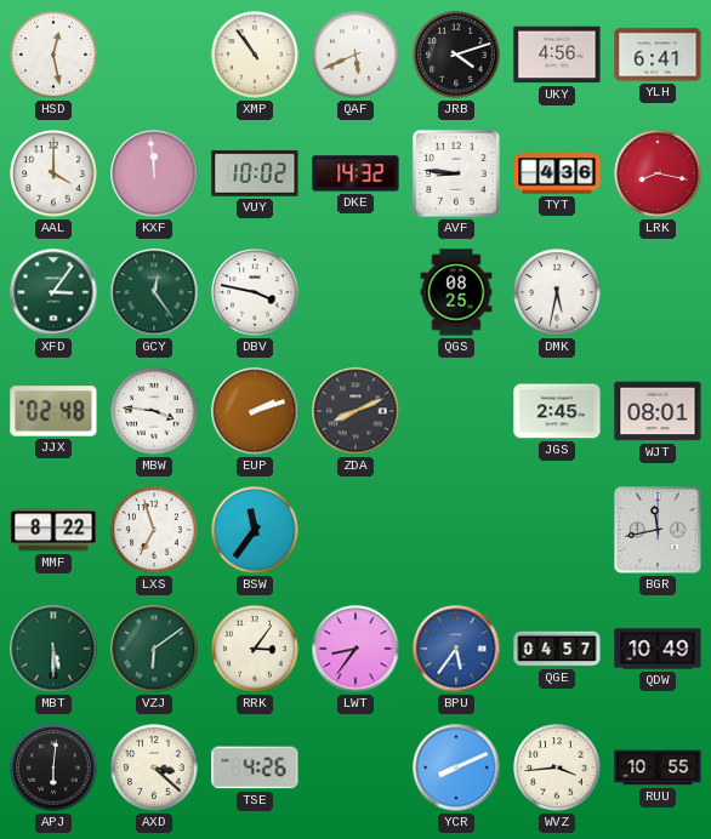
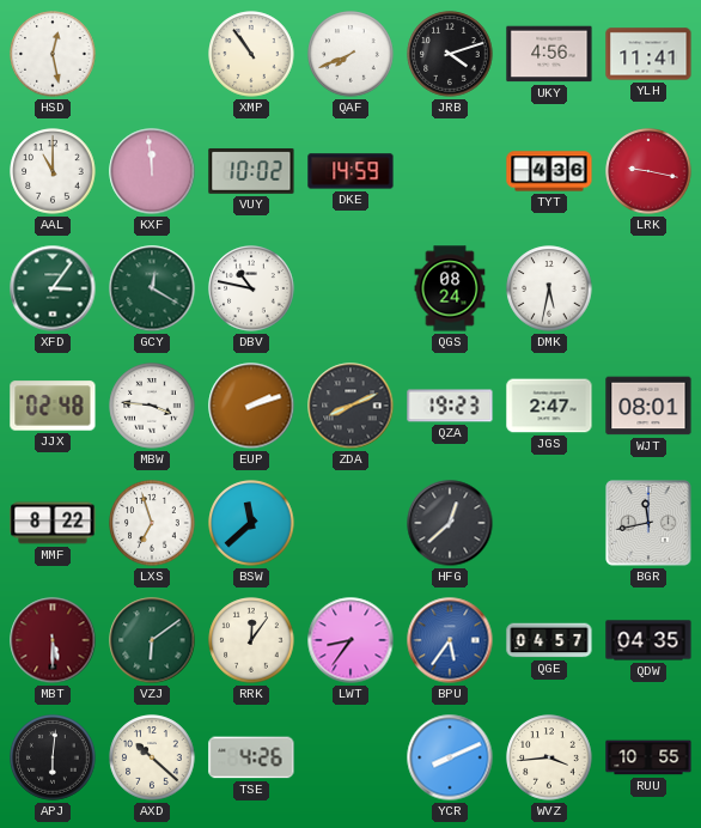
QAF: 5:41 -> 7:41
YLH: 6:41 -> 11:41
AAL: 4:00 -> 11:00
DKE: 14:32 -> 14:59
AVF: 8:46 -> none
LRK: 8:17 -> 9:17
GCY: 12:24 -> 12:20
DBV: 3:47 -> 10:47
QGS: 08:25 -> 08:24
QZA: none -> 19:23
JGS: 2:45 -> 2:47
BSW: 11:36 -> 11:38
HFG: none -> 12:38
MBT dial: green -> burgundy
RRK: 3:06 -> 12:06
QDW: 10:49 -> 04:35
AXD: 3:22 -> 10:22
